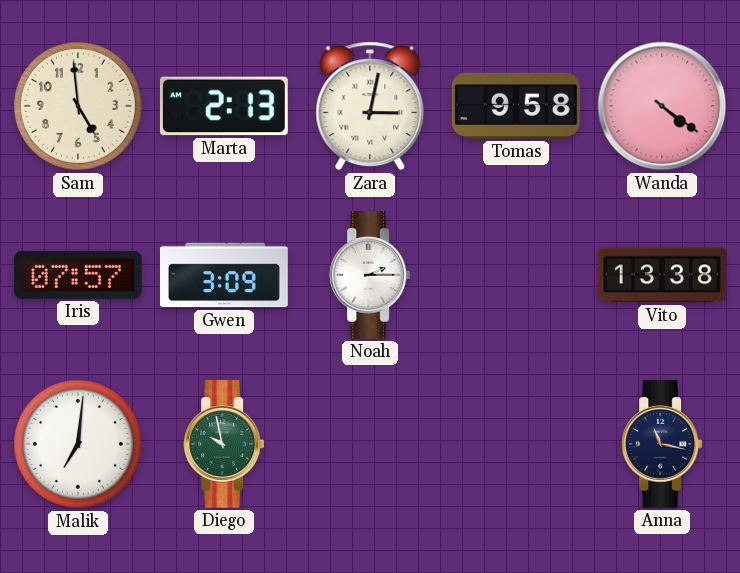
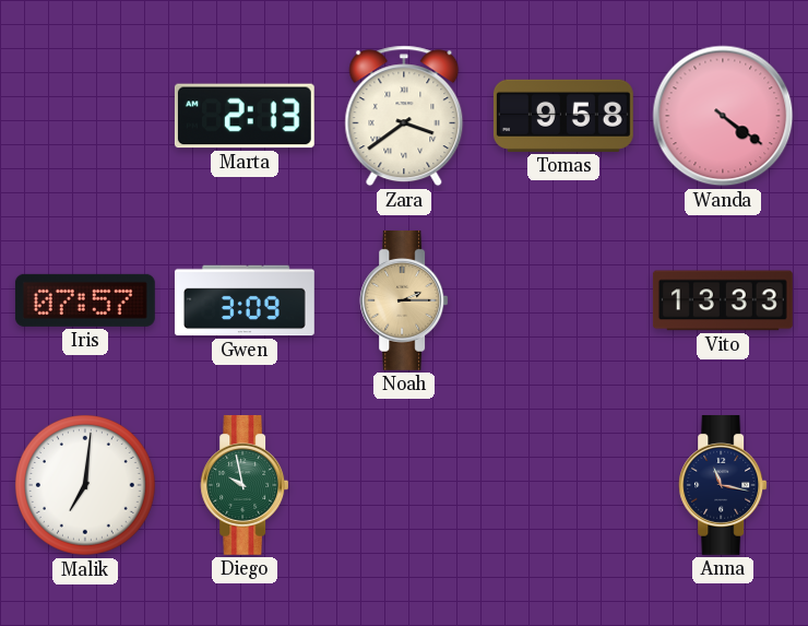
Sam: 4:59 -> none
Zara: 3:02 -> 3:39
Noah dial: white -> champagne
Vito: 13:38 -> 13:33
